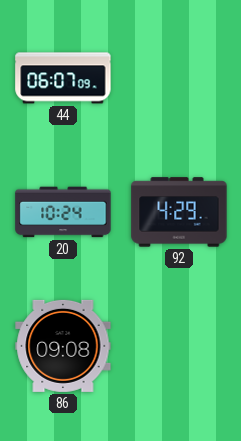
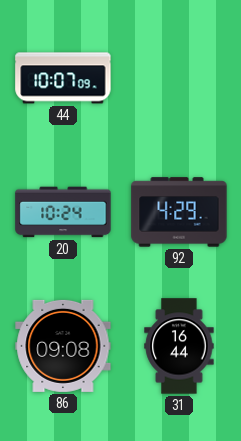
44: 06:07 -> 10:07
31: none -> 16:44
